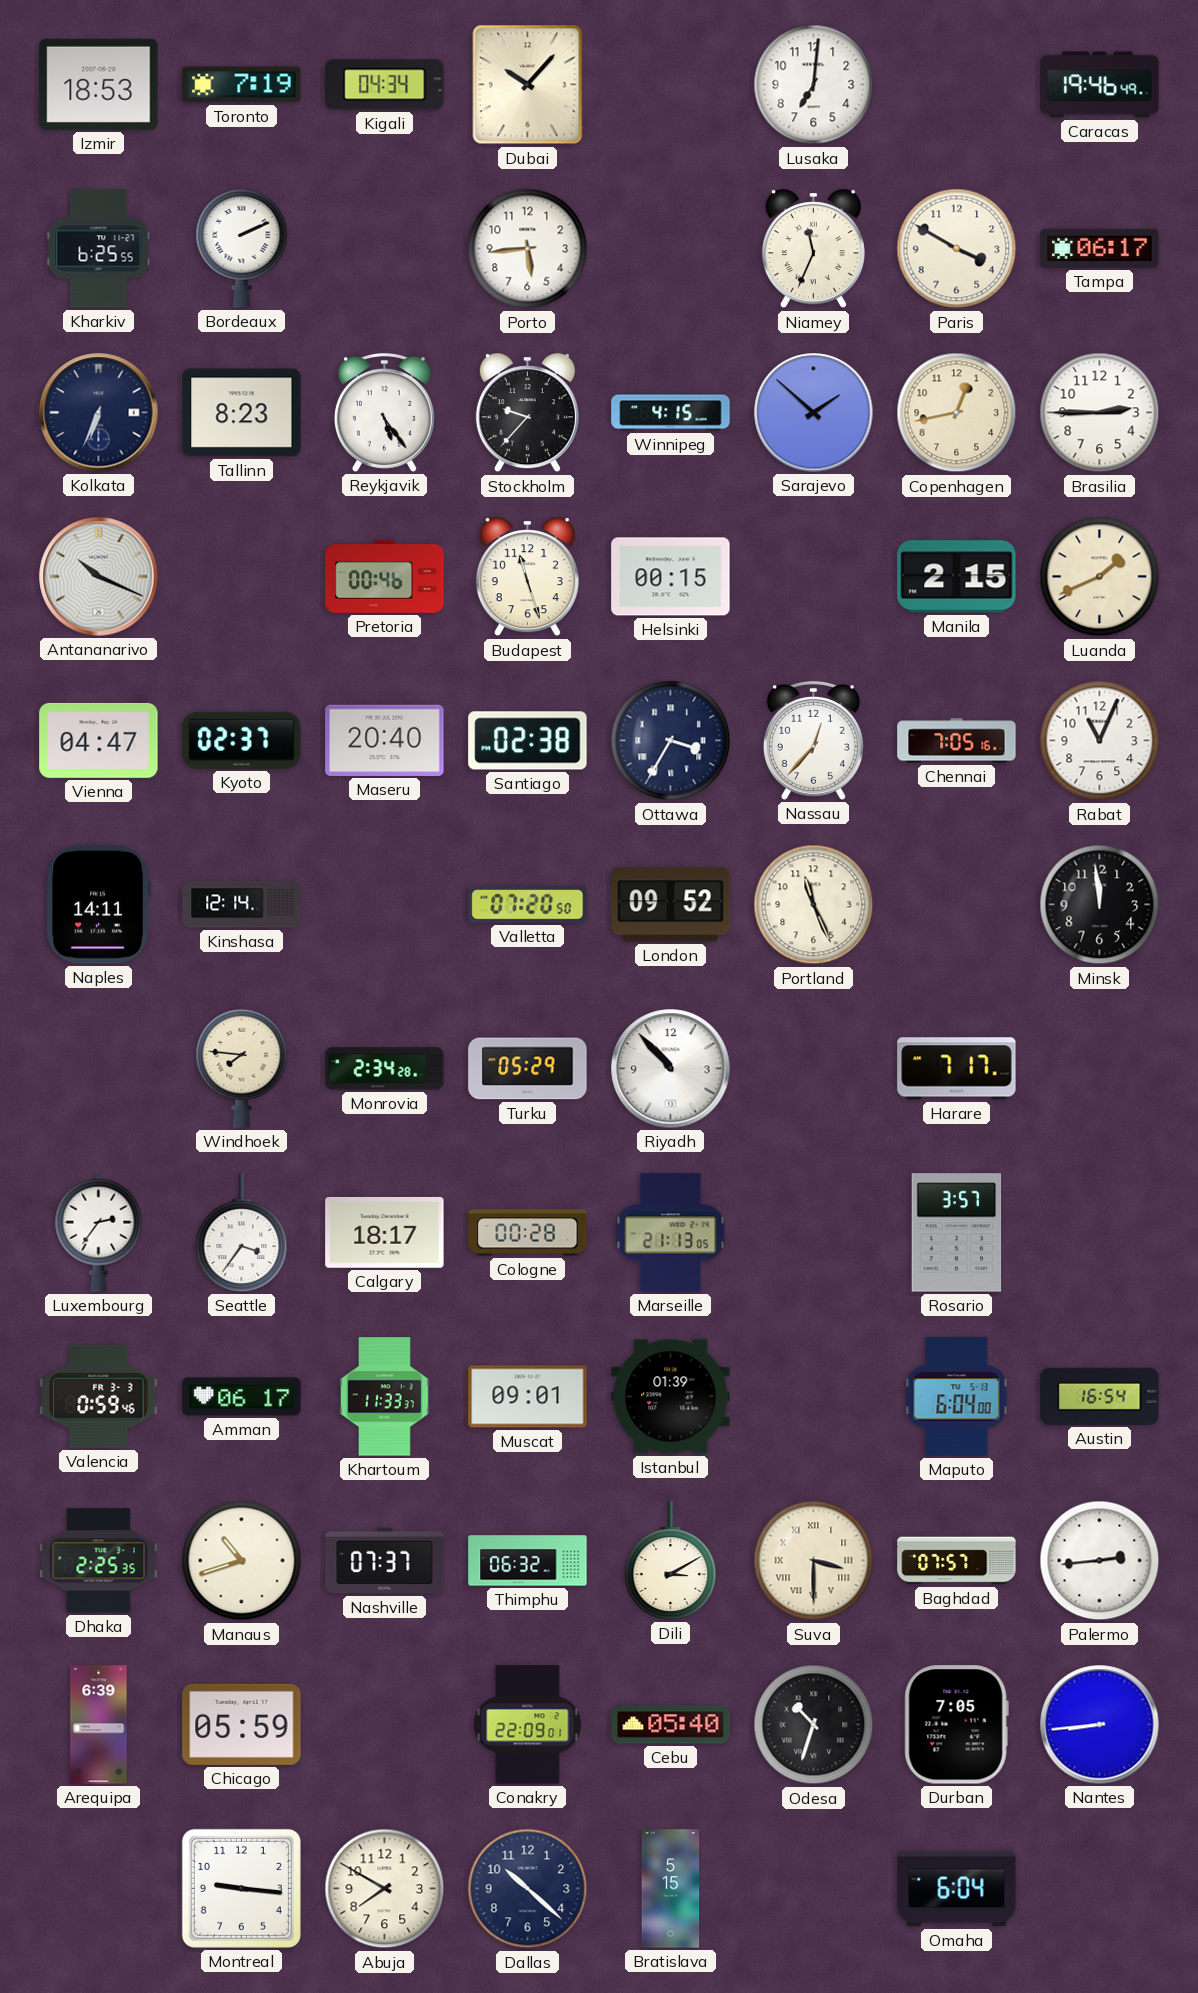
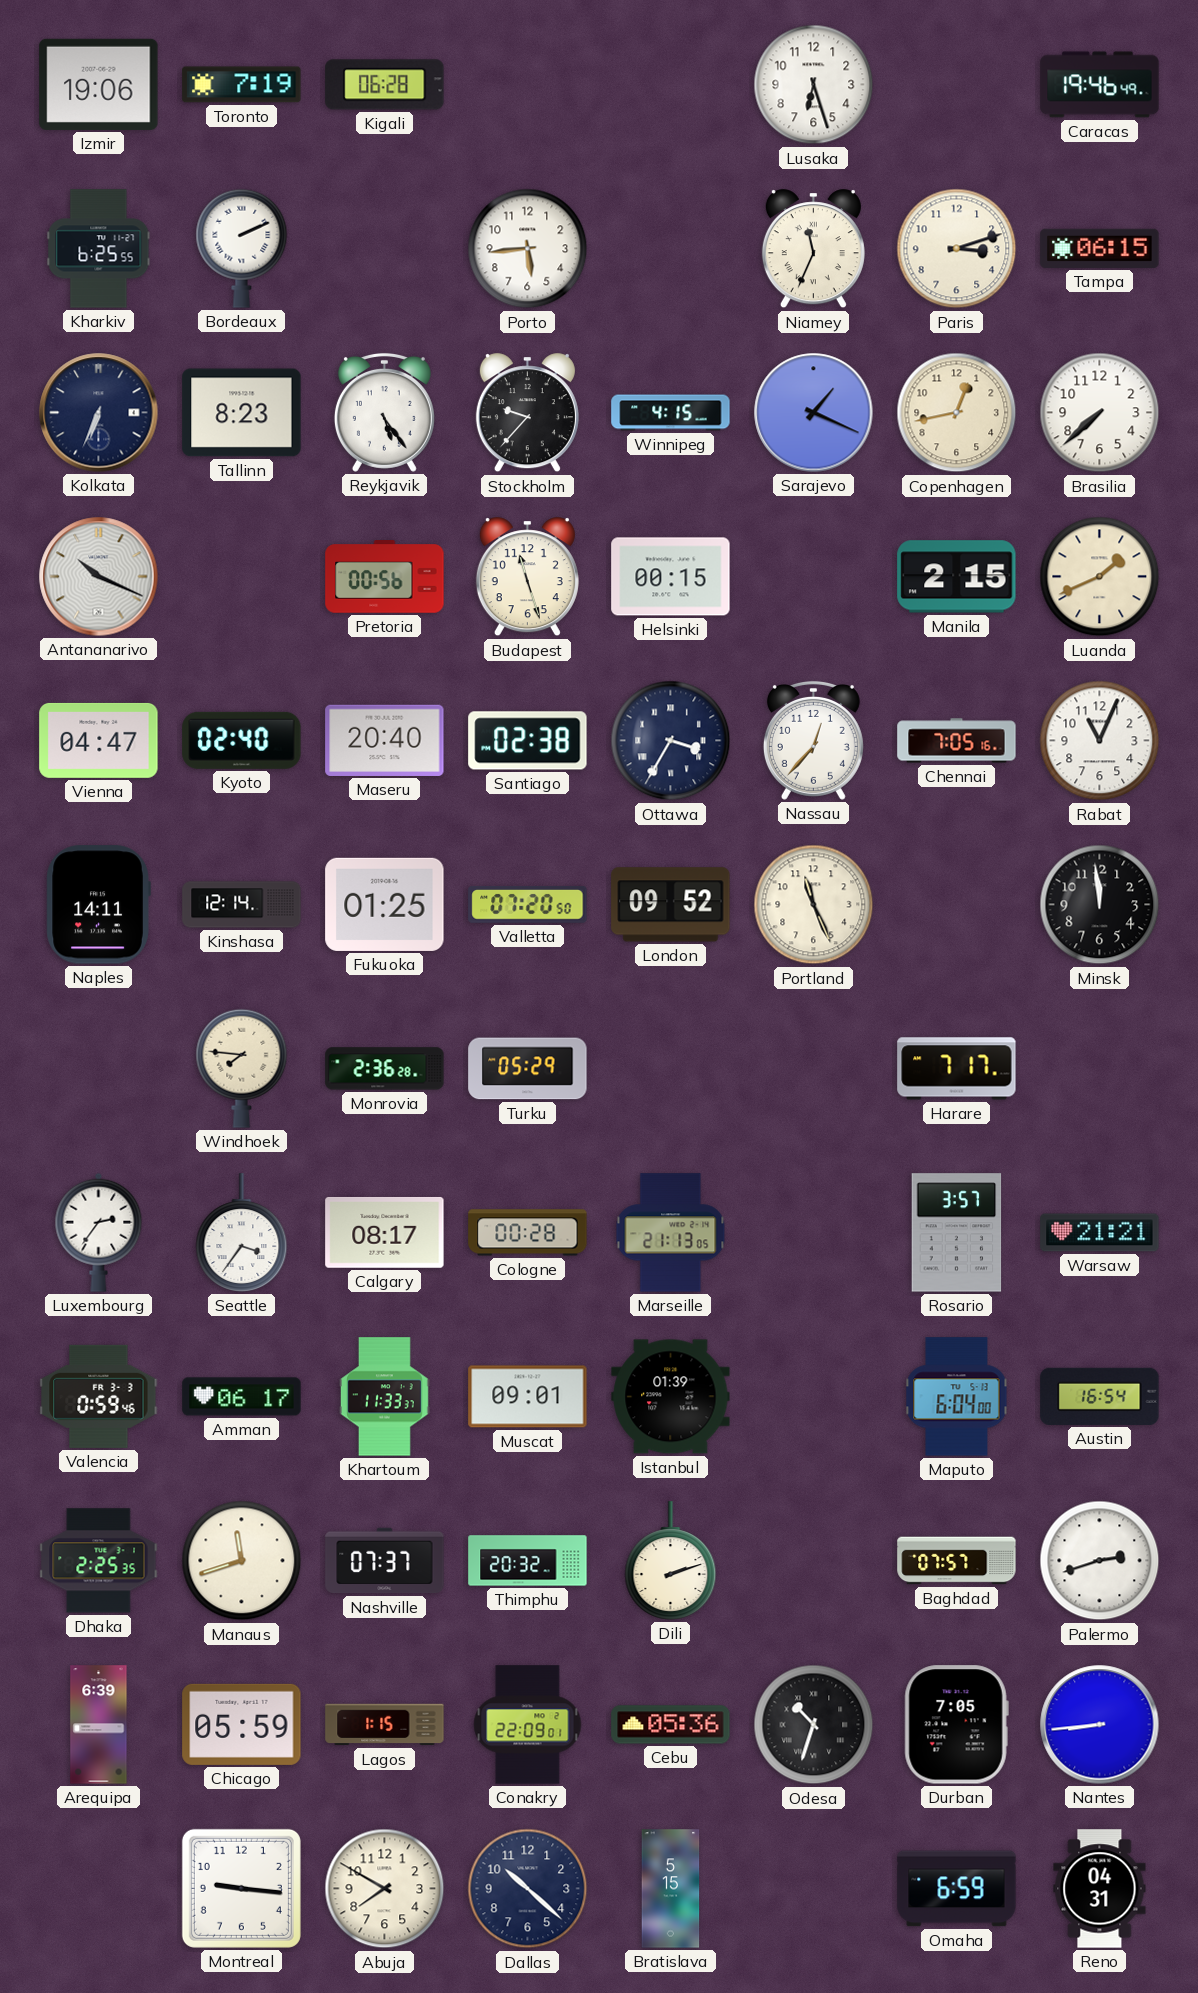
Izmir: 18:53 -> 19:06
Kigali: 04:34 -> 06:28
Dubai: 10:07 -> none
Lusaka: 7:01 -> 6:27
Paris: 3:50 -> 3:12
Tampa: 06:17 -> 06:15
Sarajevo: 1:52 -> 1:19
Brasilia: 2:45 -> 7:38
Pretoria: 00:46 -> 00:56
Kyoto: 02:37 -> 02:40
Fukuoka: none -> 01:25
Monrovia: 2:34 -> 2:36
Riyadh: 10:53 -> none
Calgary: 18:17 -> 08:17
Warsaw: none -> 21:21
Manaus: 10:42 -> 11:42
Thimphu: 06:32 -> 20:32
Dili: 3:10 -> 2:12
Suva: 3:30 -> none
Palermo: 2:44 -> 2:42
Lagos: none -> 1:15
Cebu: 05:40 -> 05:36
Omaha: 6:04 -> 6:59
Reno: none -> 04:31
